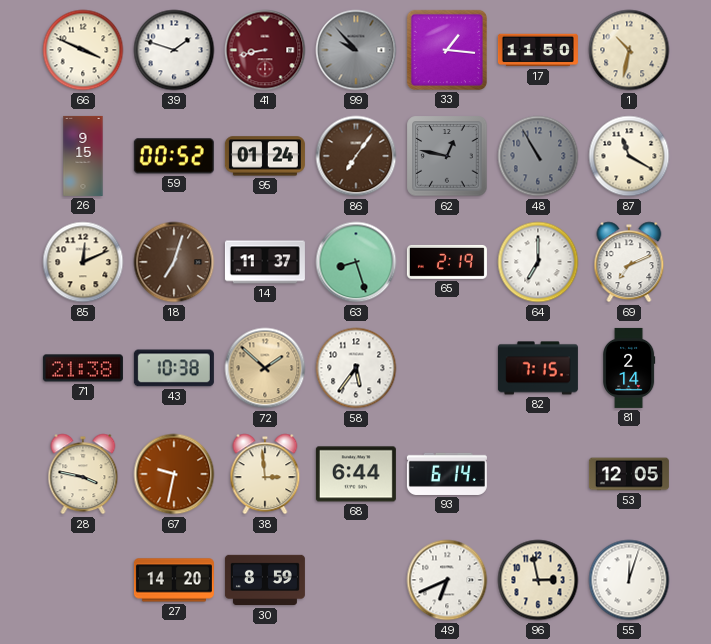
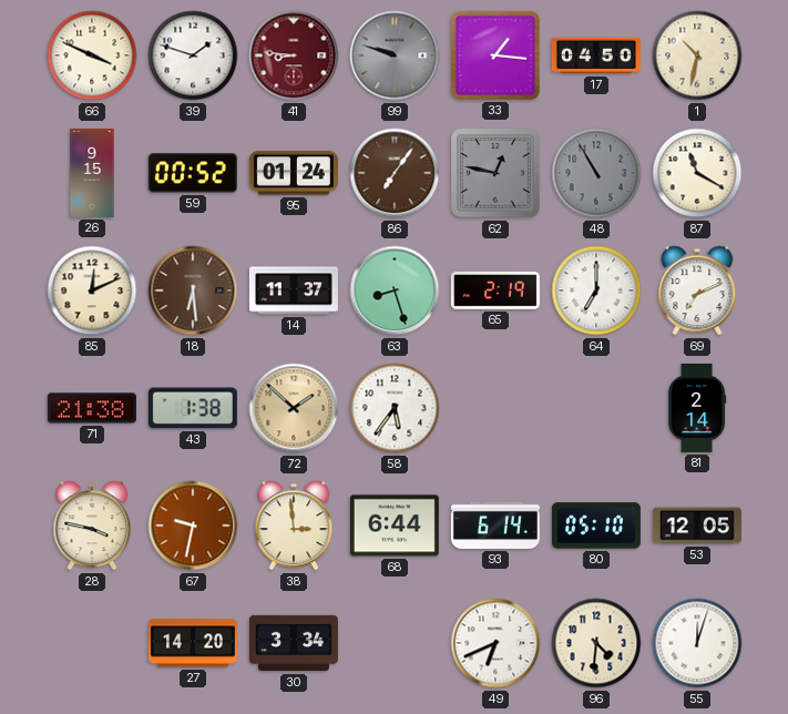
41: 8:43 -> 8:46
99: 9:53 -> 9:48
17: 11:50 -> 04:50
18: 7:03 -> 6:29
43: 10:38 -> 1:38
82: 7:15 -> none
80: none -> 05:10
30: 8:59 -> 3:34
96: 2:58 -> 4:31
